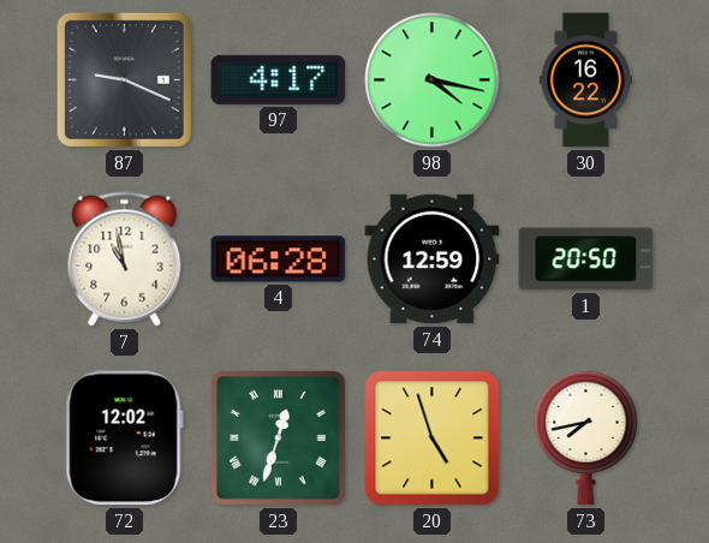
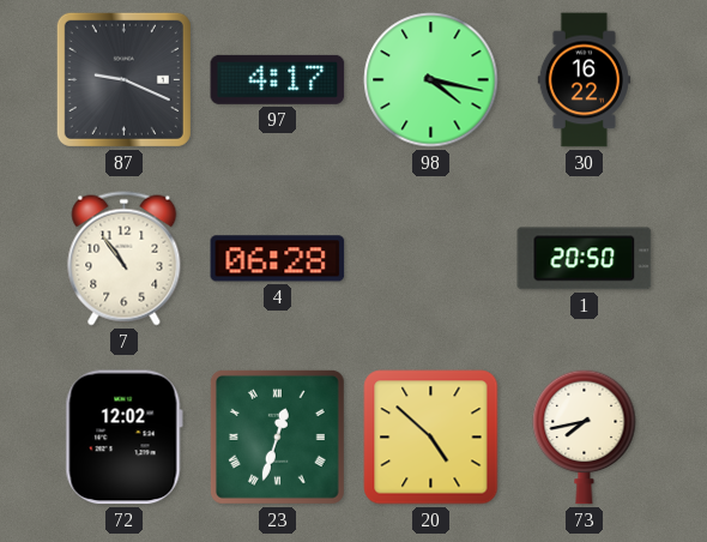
7: 10:58 -> 10:54
74: 12:59 -> none
20: 4:57 -> 4:52
